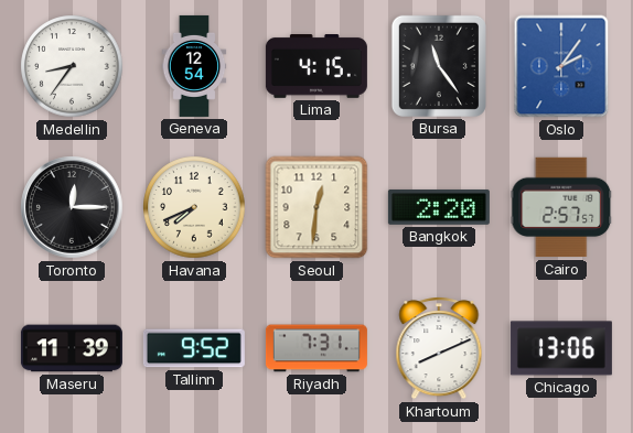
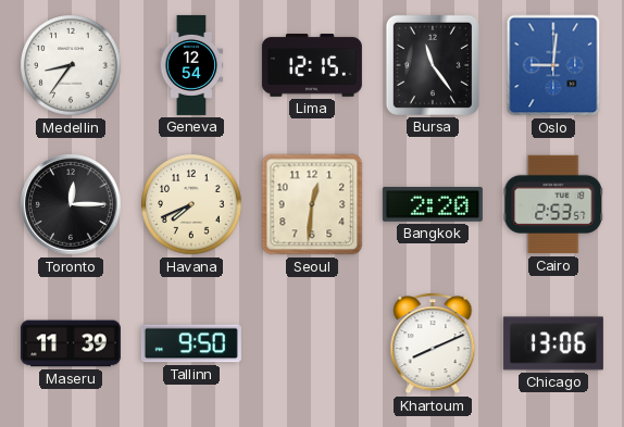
Lima: 4:15 -> 12:15
Oslo: 2:06 -> 9:01
Cairo: 2:57 -> 2:53
Tallinn: 9:52 -> 9:50
Riyadh: 7:31 -> none
